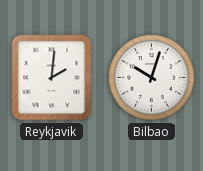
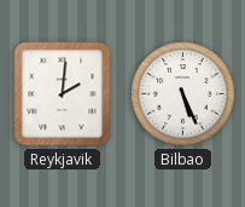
Bilbao: 10:03 -> 5:26
